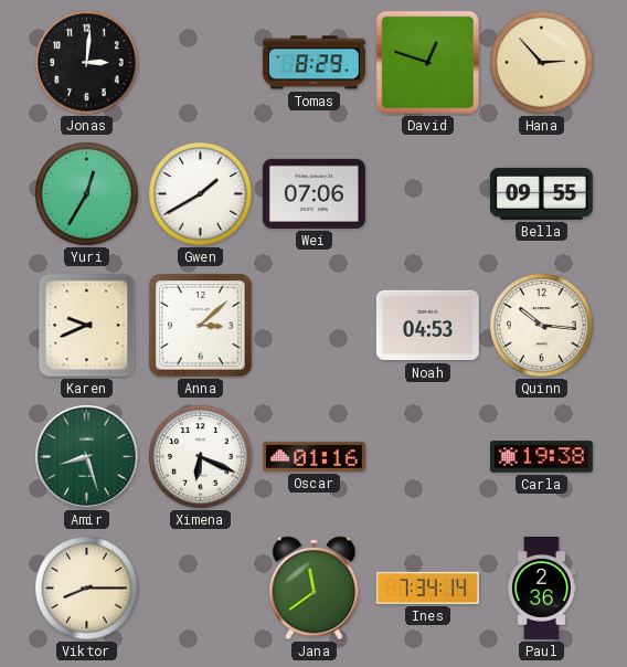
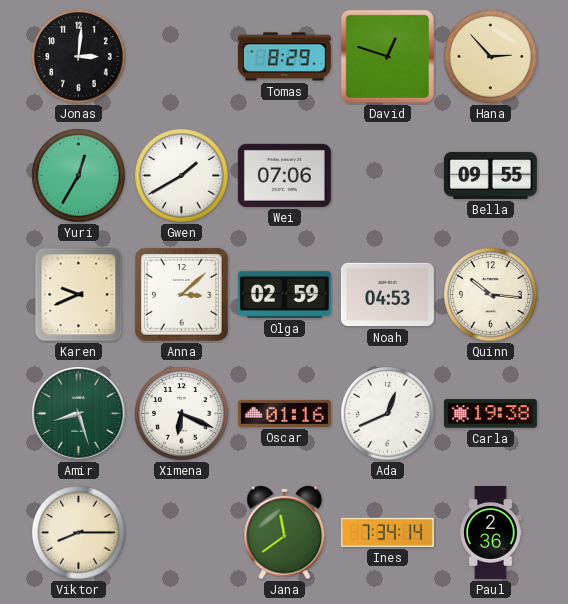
Olga: none -> 02:59
Ada: none -> 12:41
